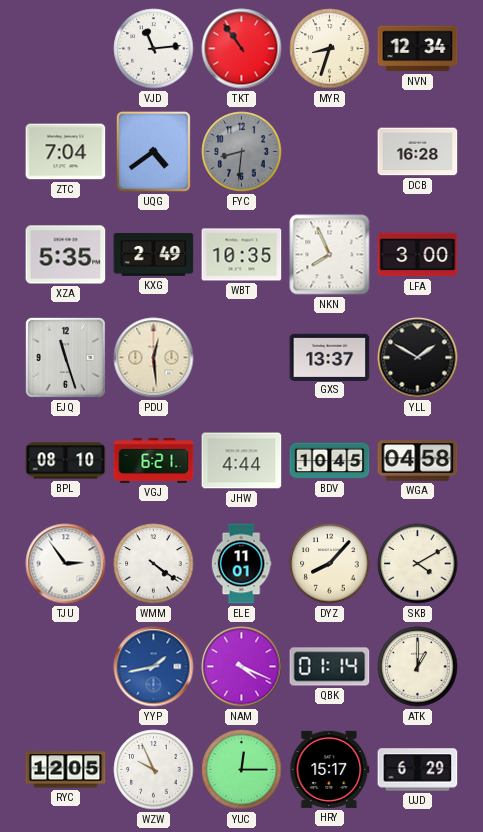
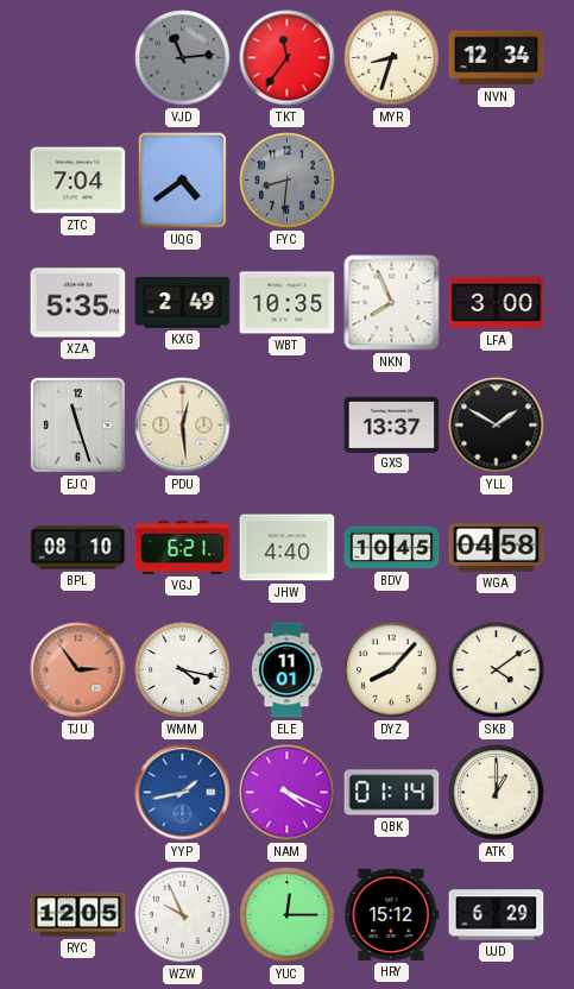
VJD dial: white -> grey
TKT: 10:54 -> 11:36
DCB: 16:28 -> none
JHW: 4:44 -> 4:40
TJU dial: white -> salmon
WMM: 4:21 -> 4:17
SKB: 4:10 -> 4:09
HRY: 15:17 -> 15:12
